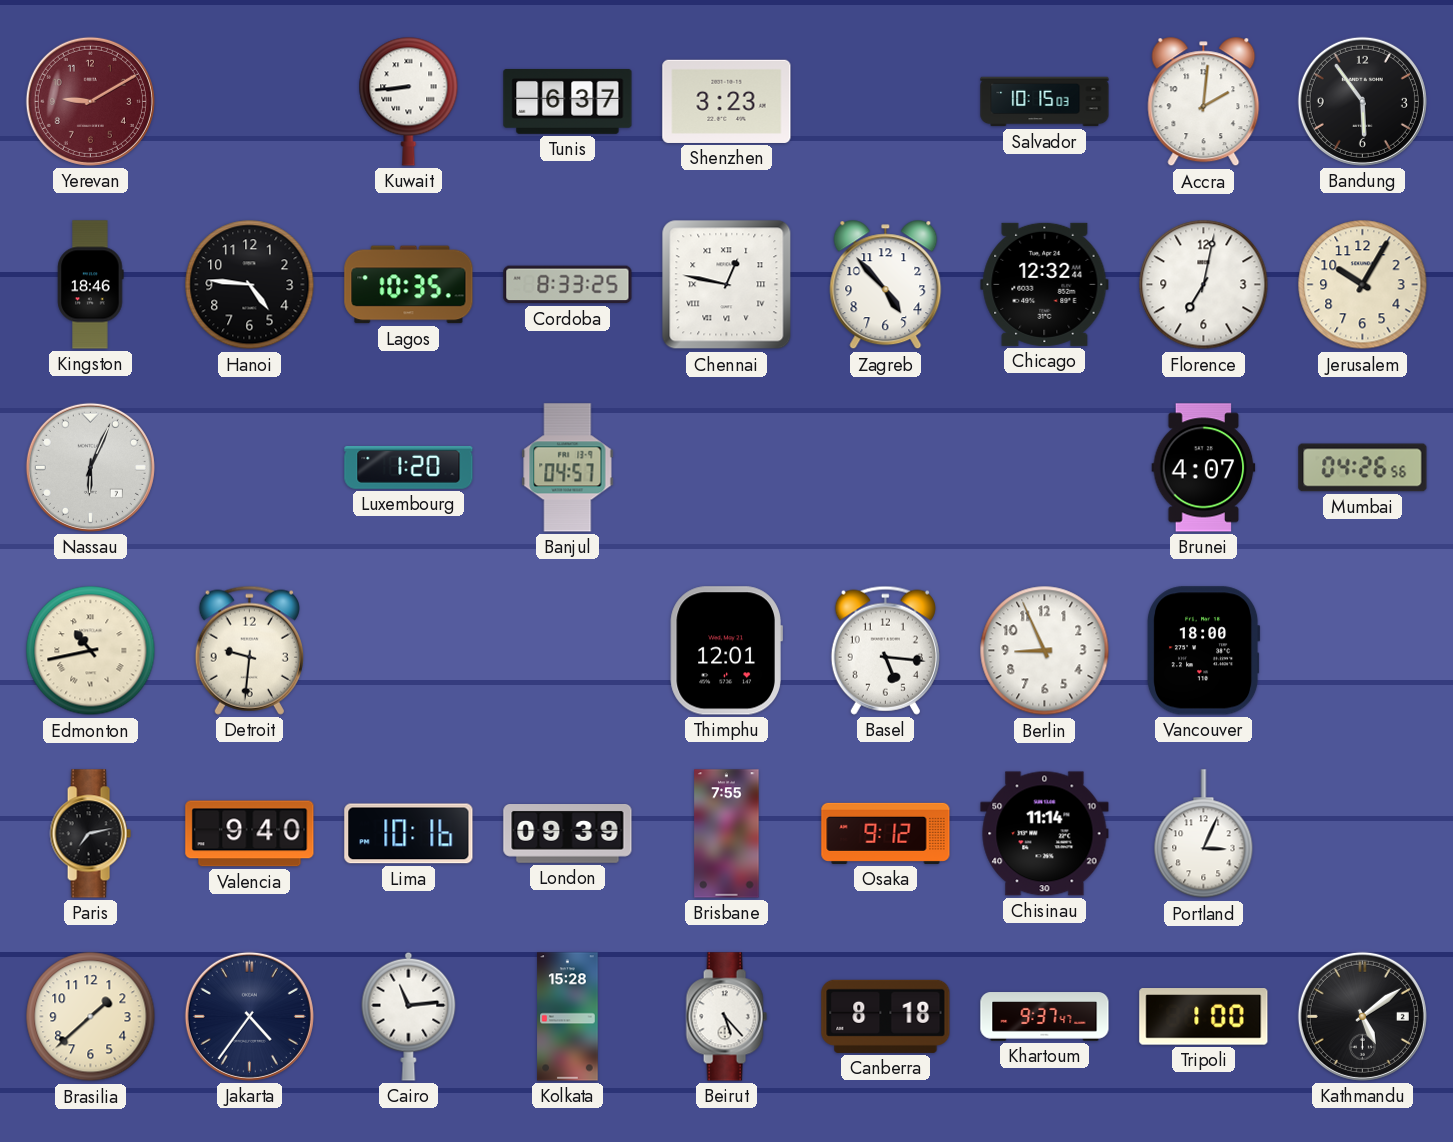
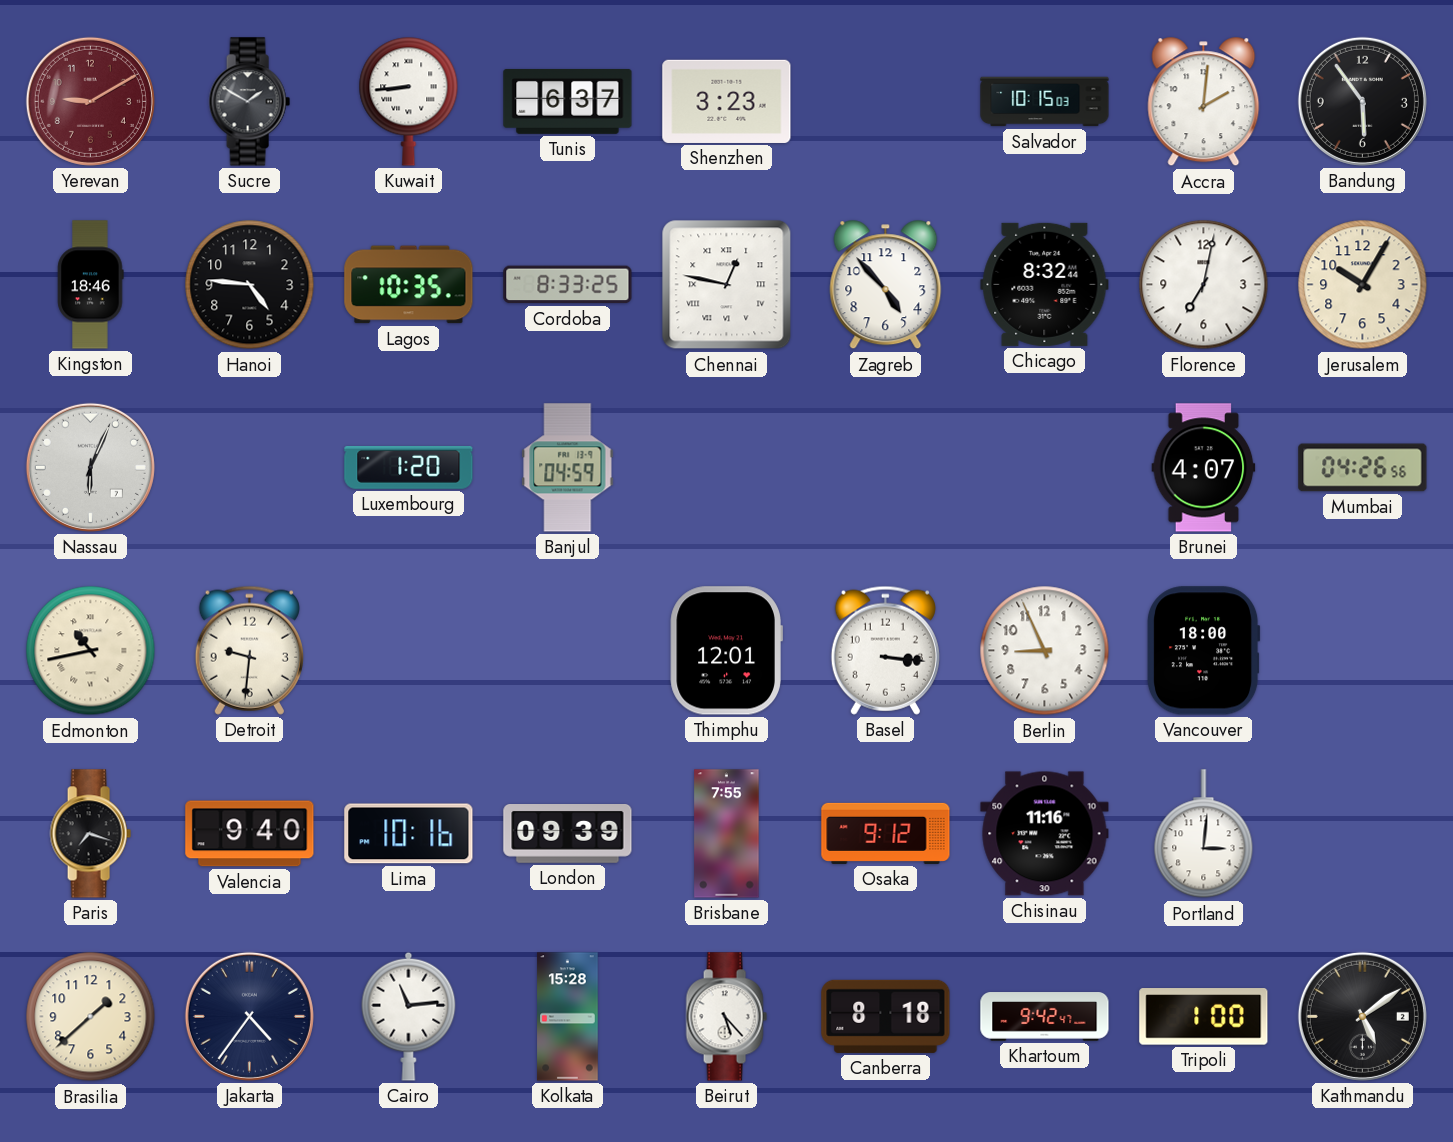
Sucre: none -> 1:50
Chicago: 12:32 -> 8:32
Banjul: 04:57 -> 04:59
Basel: 5:16 -> 3:16
Paris: 7:13 -> 7:18
Chisinau: 11:14 -> 11:16
Portland: 3:04 -> 3:01
Khartoum: 9:37 -> 9:42
